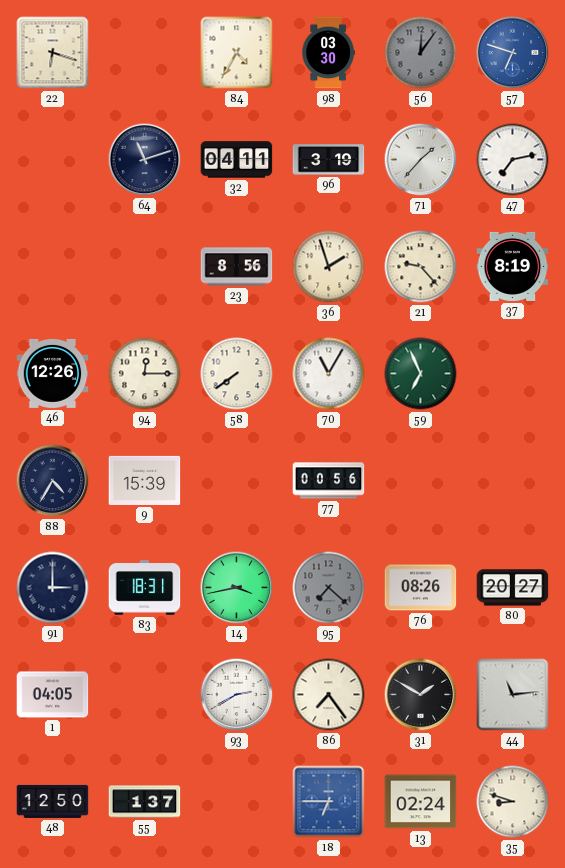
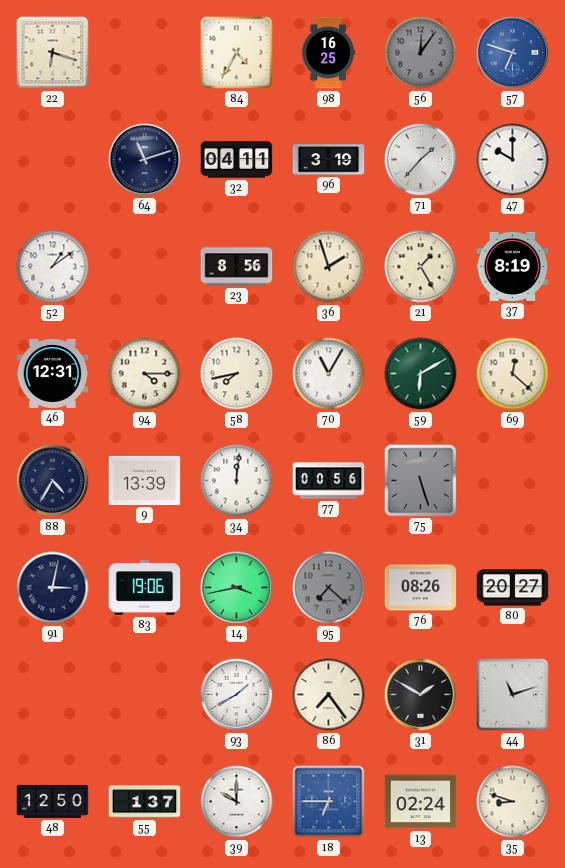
98: 03:30 -> 16:25
47: 7:13 -> 10:00
52: none -> 1:09
21: 9:23 -> 1:25
46: 12:26 -> 12:31
94: 12:15 -> 4:15
58: 7:39 -> 7:43
59: 6:56 -> 6:10
69: none -> 12:22
9: 15:39 -> 13:39
34: none -> 12:01
75: none -> 5:27
91: 3:00 -> 3:02
83: 18:31 -> 19:06
1: 04:05 -> none
93: 2:40 -> 1:40
44: 11:14 -> 11:12
39: none -> 10:00
